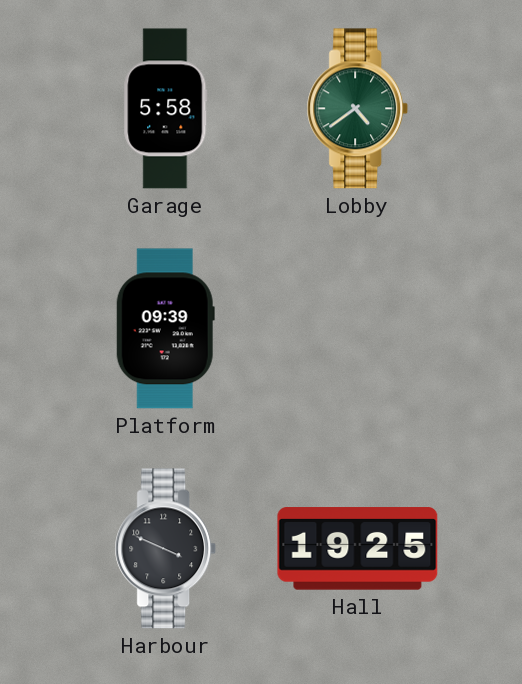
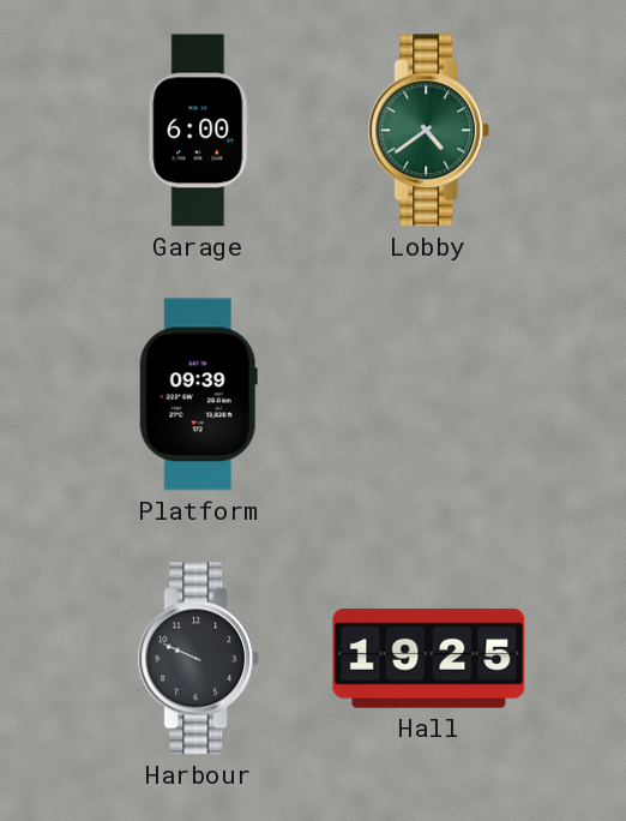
Garage: 5:58 -> 6:00
Harbour: 3:49 -> 9:49
